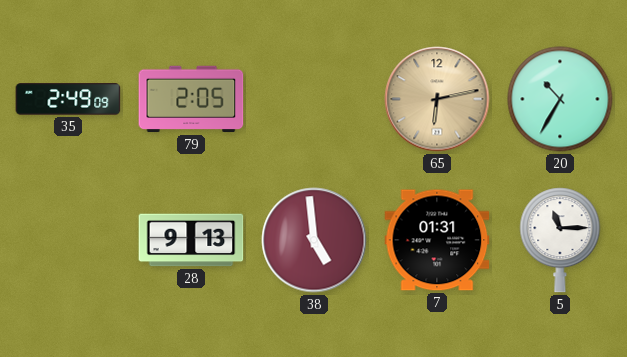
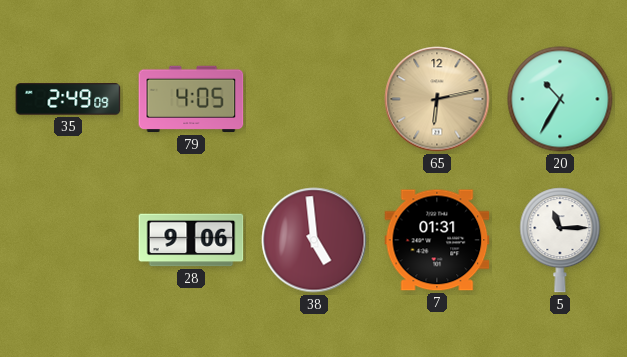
79: 2:05 -> 4:05
28: 9:13 -> 9:06
